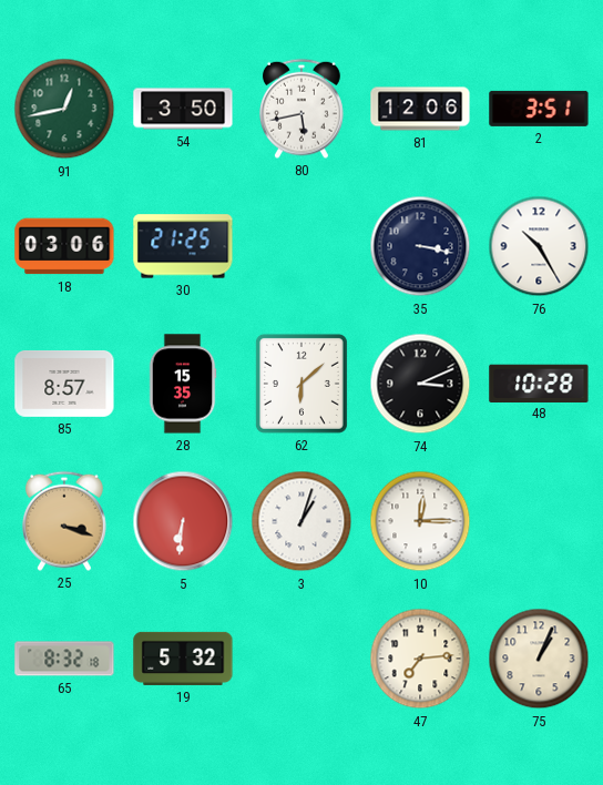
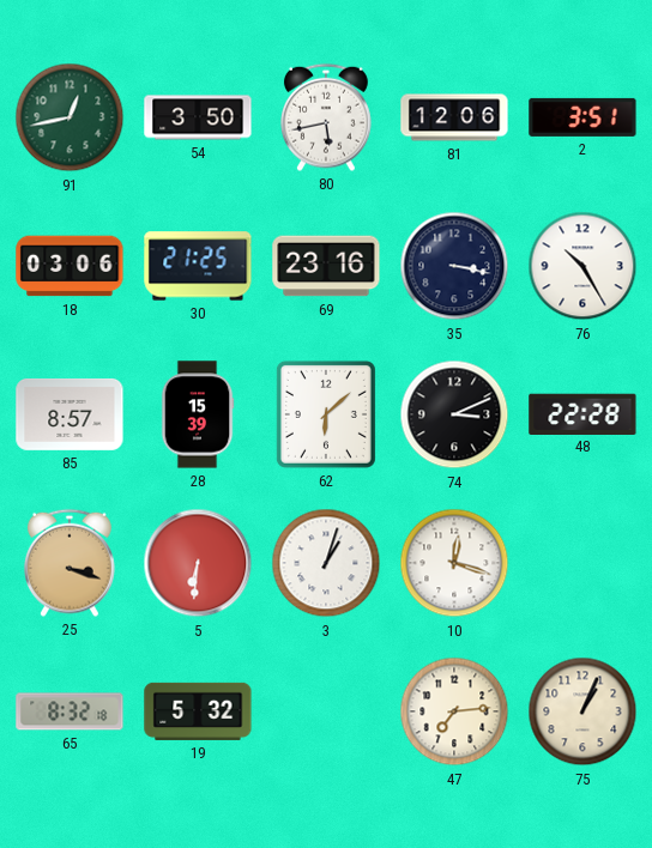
69: none -> 23:16
28: 15:35 -> 15:39
48: 10:28 -> 22:28
10: 12:15 -> 12:18
